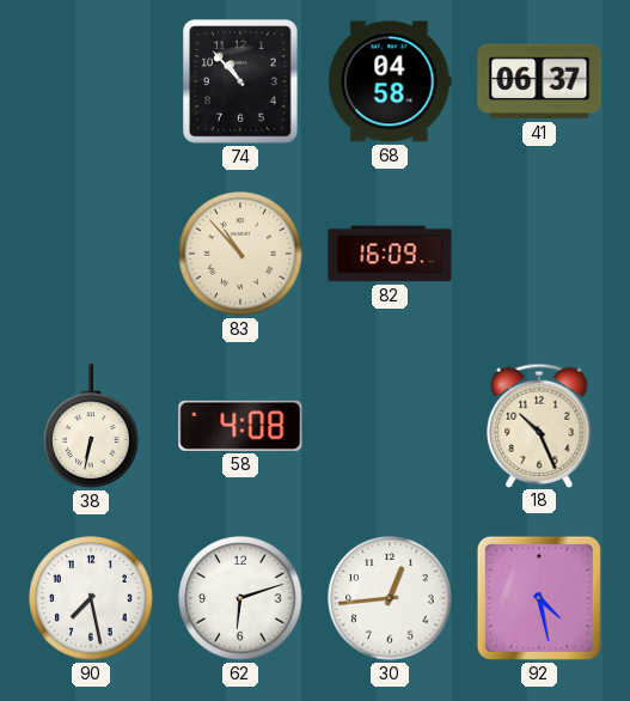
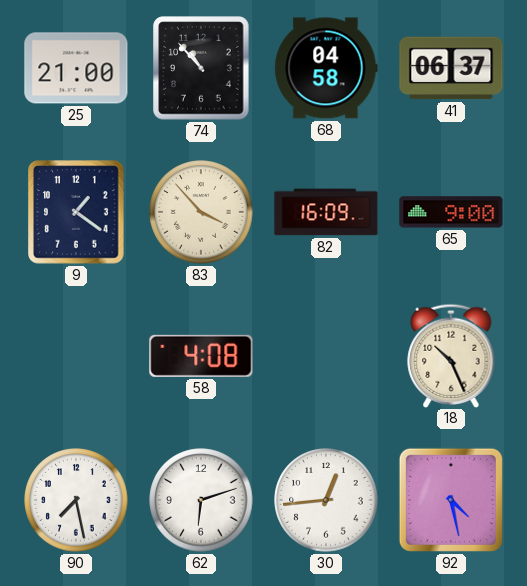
25: none -> 21:00
9: none -> 1:21
83: 10:53 -> 3:53
65: none -> 9:00
38: 6:32 -> none
